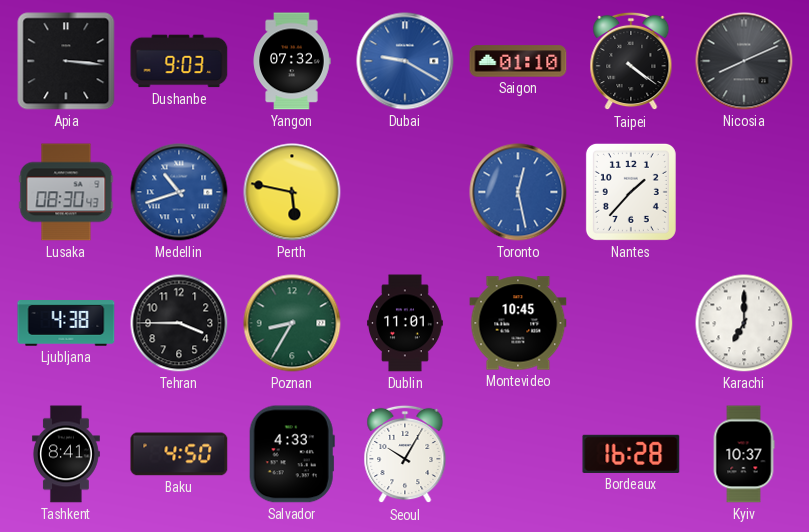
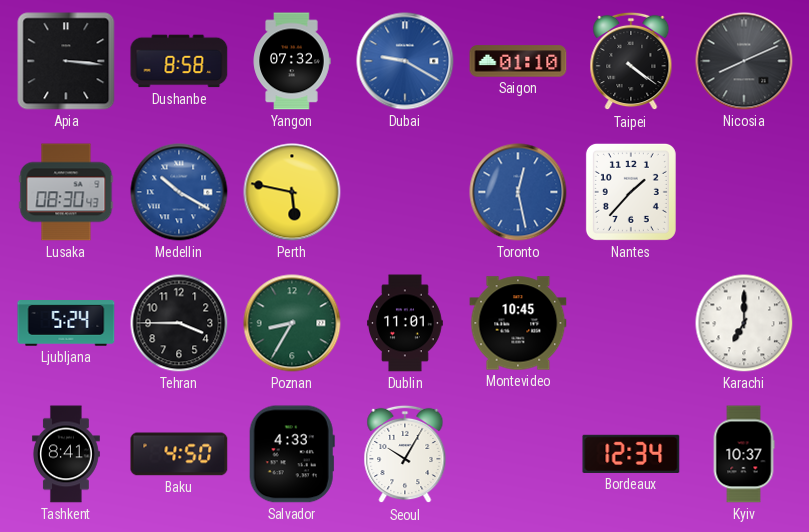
Dushanbe: 9:03 -> 8:58
Medellin: 10:42 -> 10:20
Ljubljana: 4:38 -> 5:24
Bordeaux: 16:28 -> 12:34
